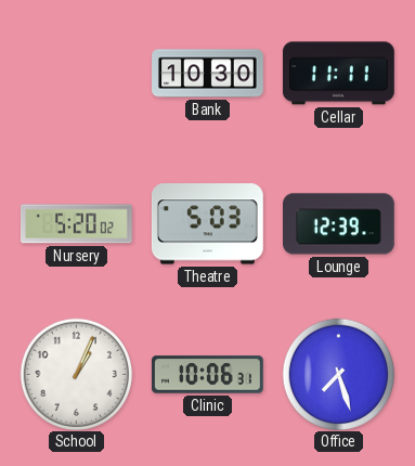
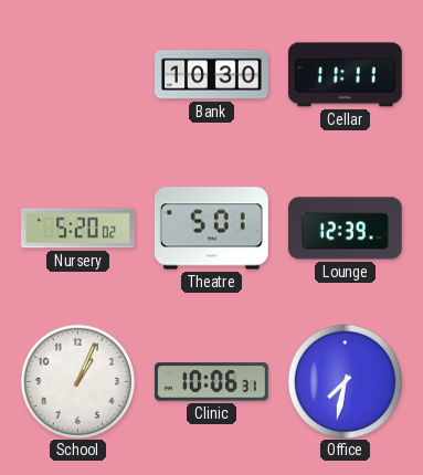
Theatre: 5:03 -> 5:01
Office: 7:27 -> 7:32
